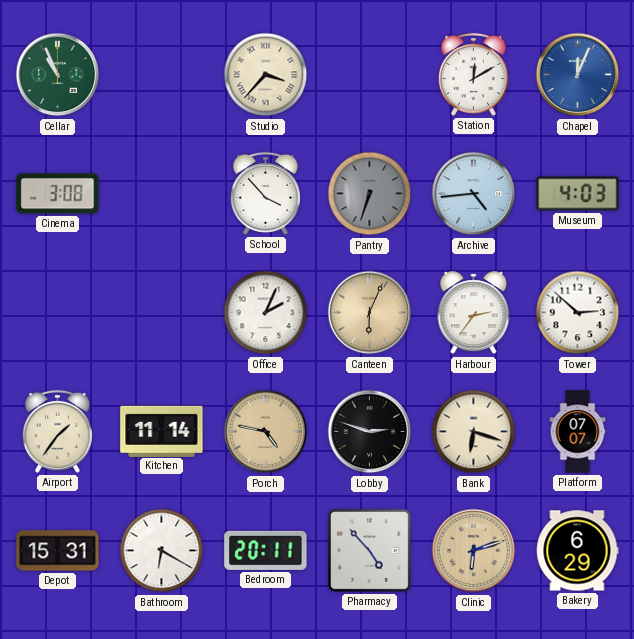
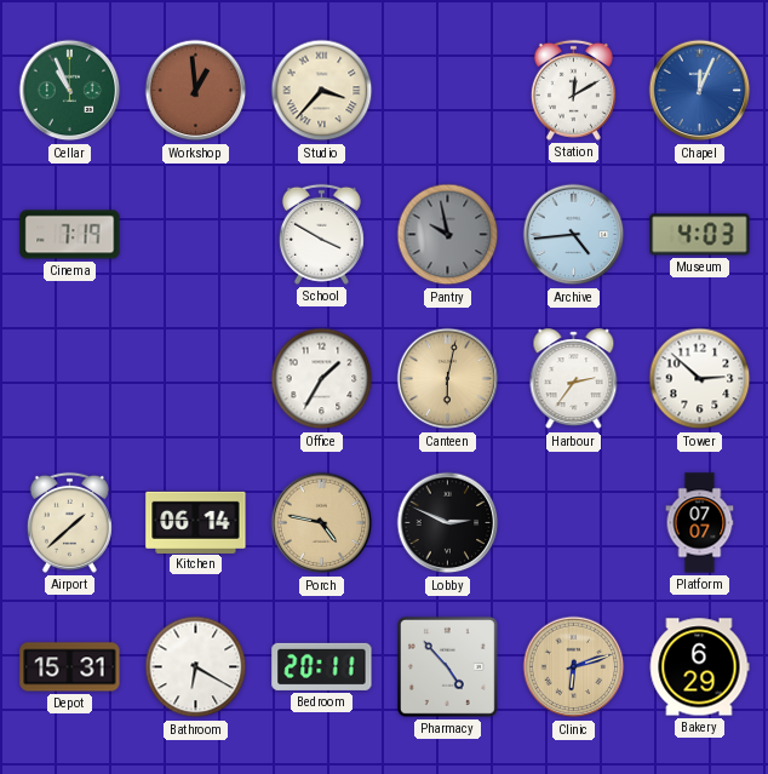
Workshop: none -> 12:59
Cinema: 3:08 -> 7:19
School: 3:53 -> 3:50
Pantry: 6:33 -> 9:58
Office: 2:04 -> 1:35
Canteen: 6:04 -> 6:02
Airport: 1:36 -> 1:38
Kitchen: 11:14 -> 06:14
Lobby: 2:48 -> 2:49
Bank: 6:18 -> none
